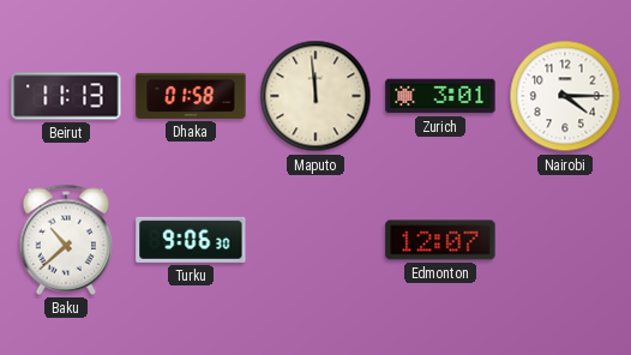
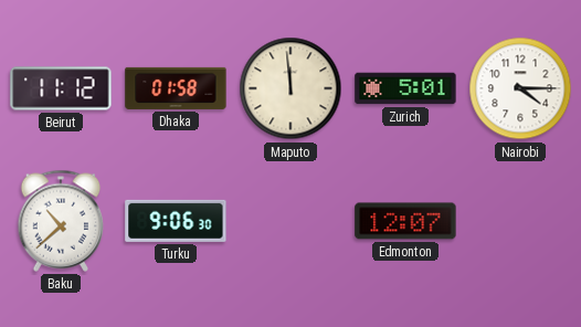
Beirut: 11:13 -> 11:12
Zurich: 3:01 -> 5:01
